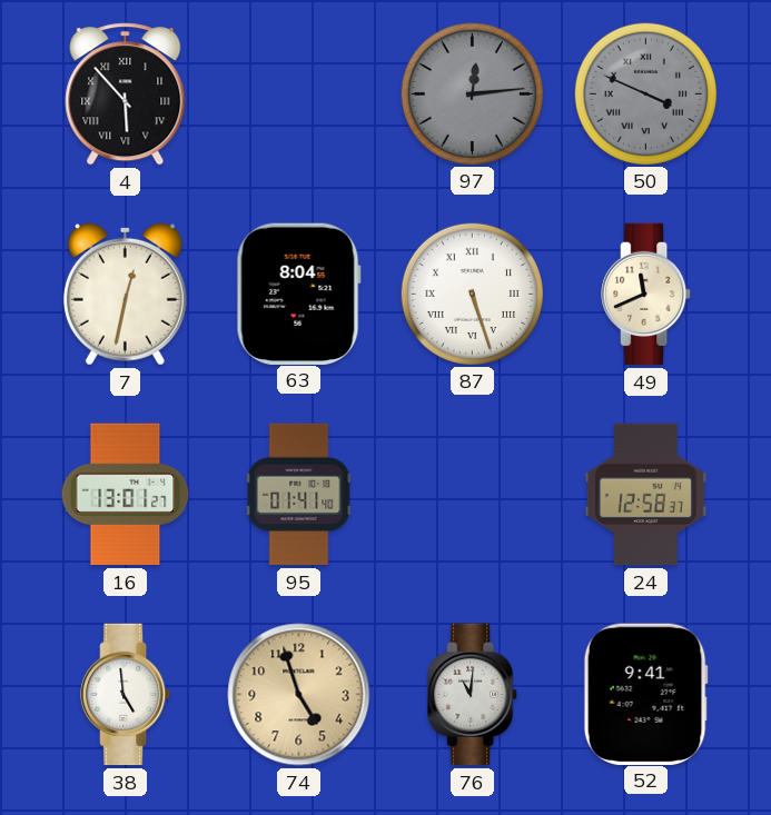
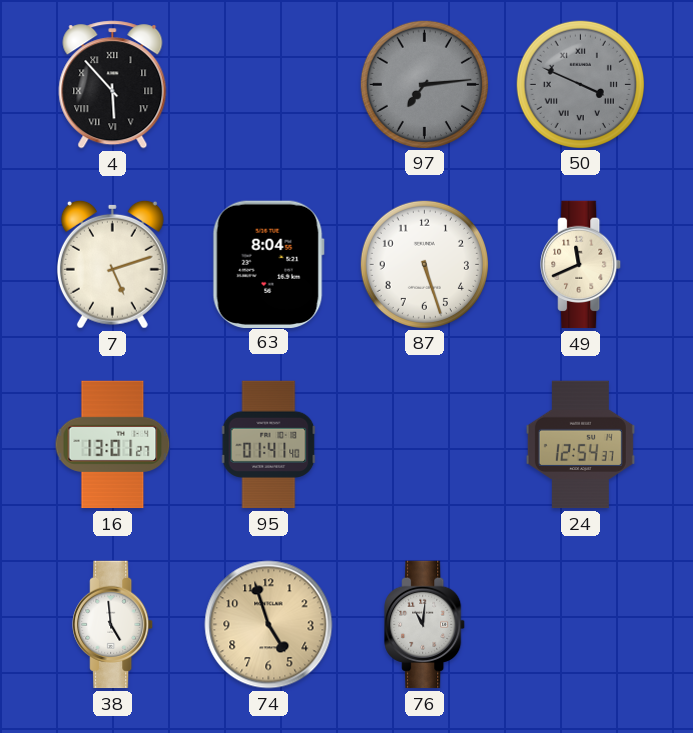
97: 12:14 -> 7:14
7: 12:32 -> 5:12
87 numerals: Roman -> Arabic
24: 12:58 -> 12:54
52: 9:41 -> none
